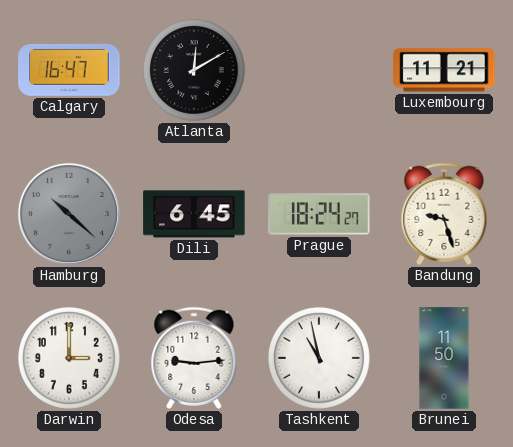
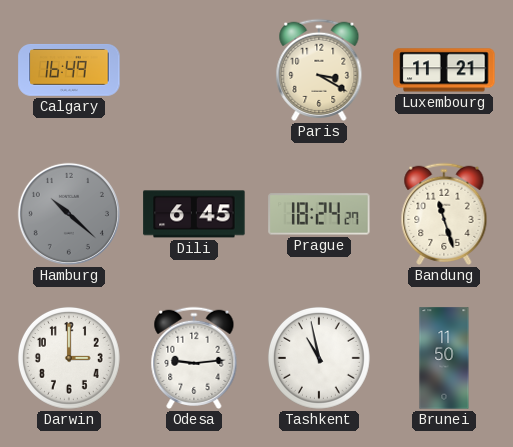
Calgary: 16:47 -> 16:49
Atlanta: 12:10 -> none
Paris: none -> 3:20
Bandung: 9:27 -> 11:27
